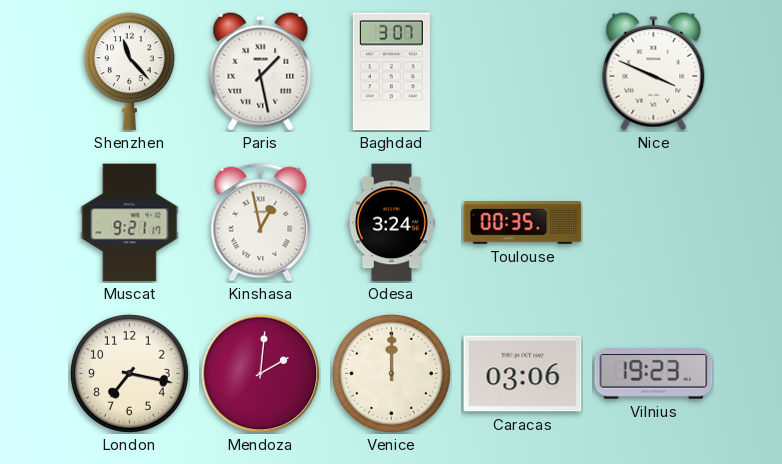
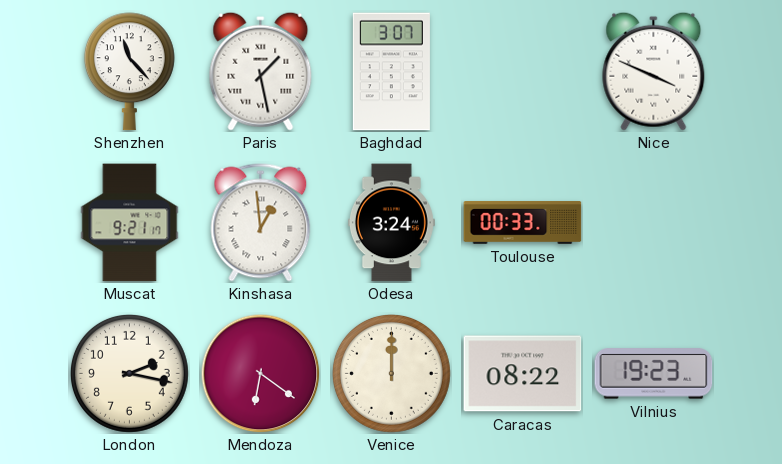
Kinshasa: 12:58 -> 12:59
Toulouse: 00:35 -> 00:33
London: 7:17 -> 2:17
Mendoza: 2:01 -> 6:21
Caracas: 03:06 -> 08:22
